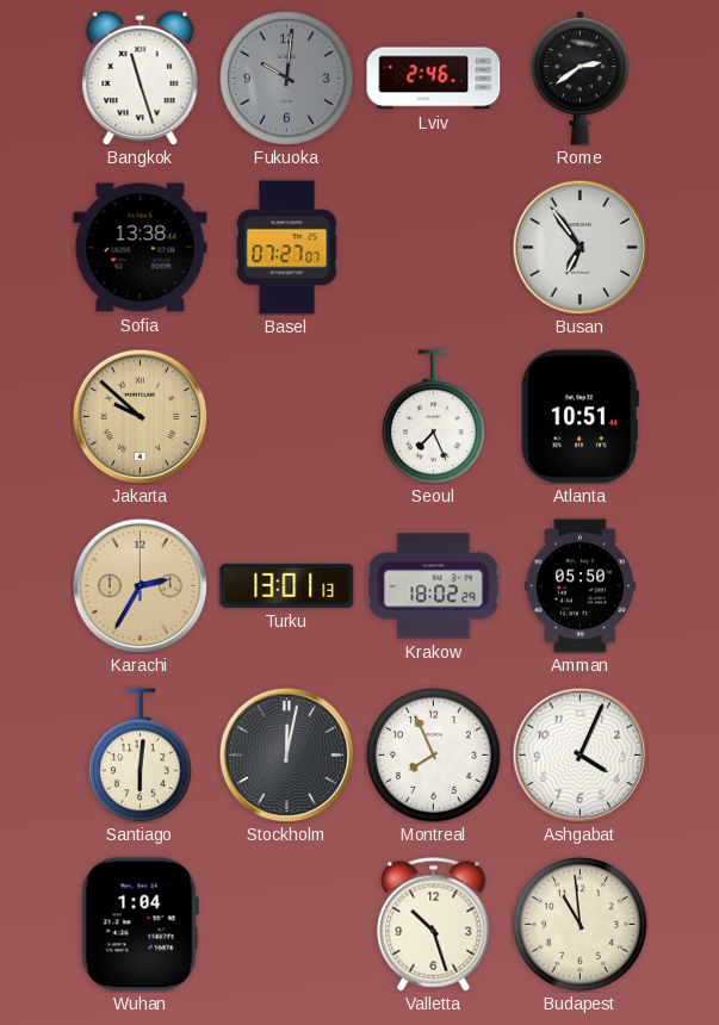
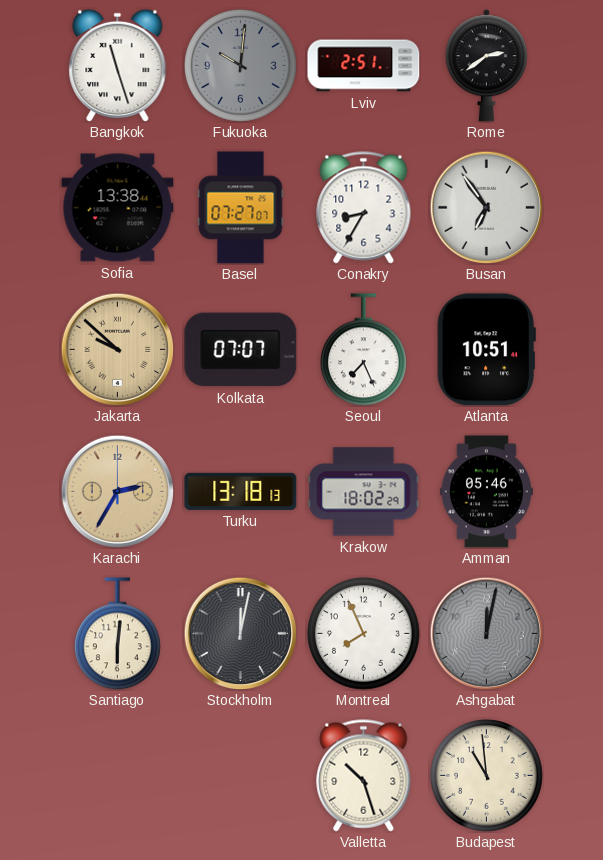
Lviv: 2:46 -> 2:51
Conakry: none -> 8:35
Kolkata: none -> 07:07
Turku: 13:01 -> 13:18
Amman: 05:50 -> 05:46
Ashgabat: 4:04 -> 12:02
Ashgabat dial: white -> grey
Wuhan: 1:04 -> none
